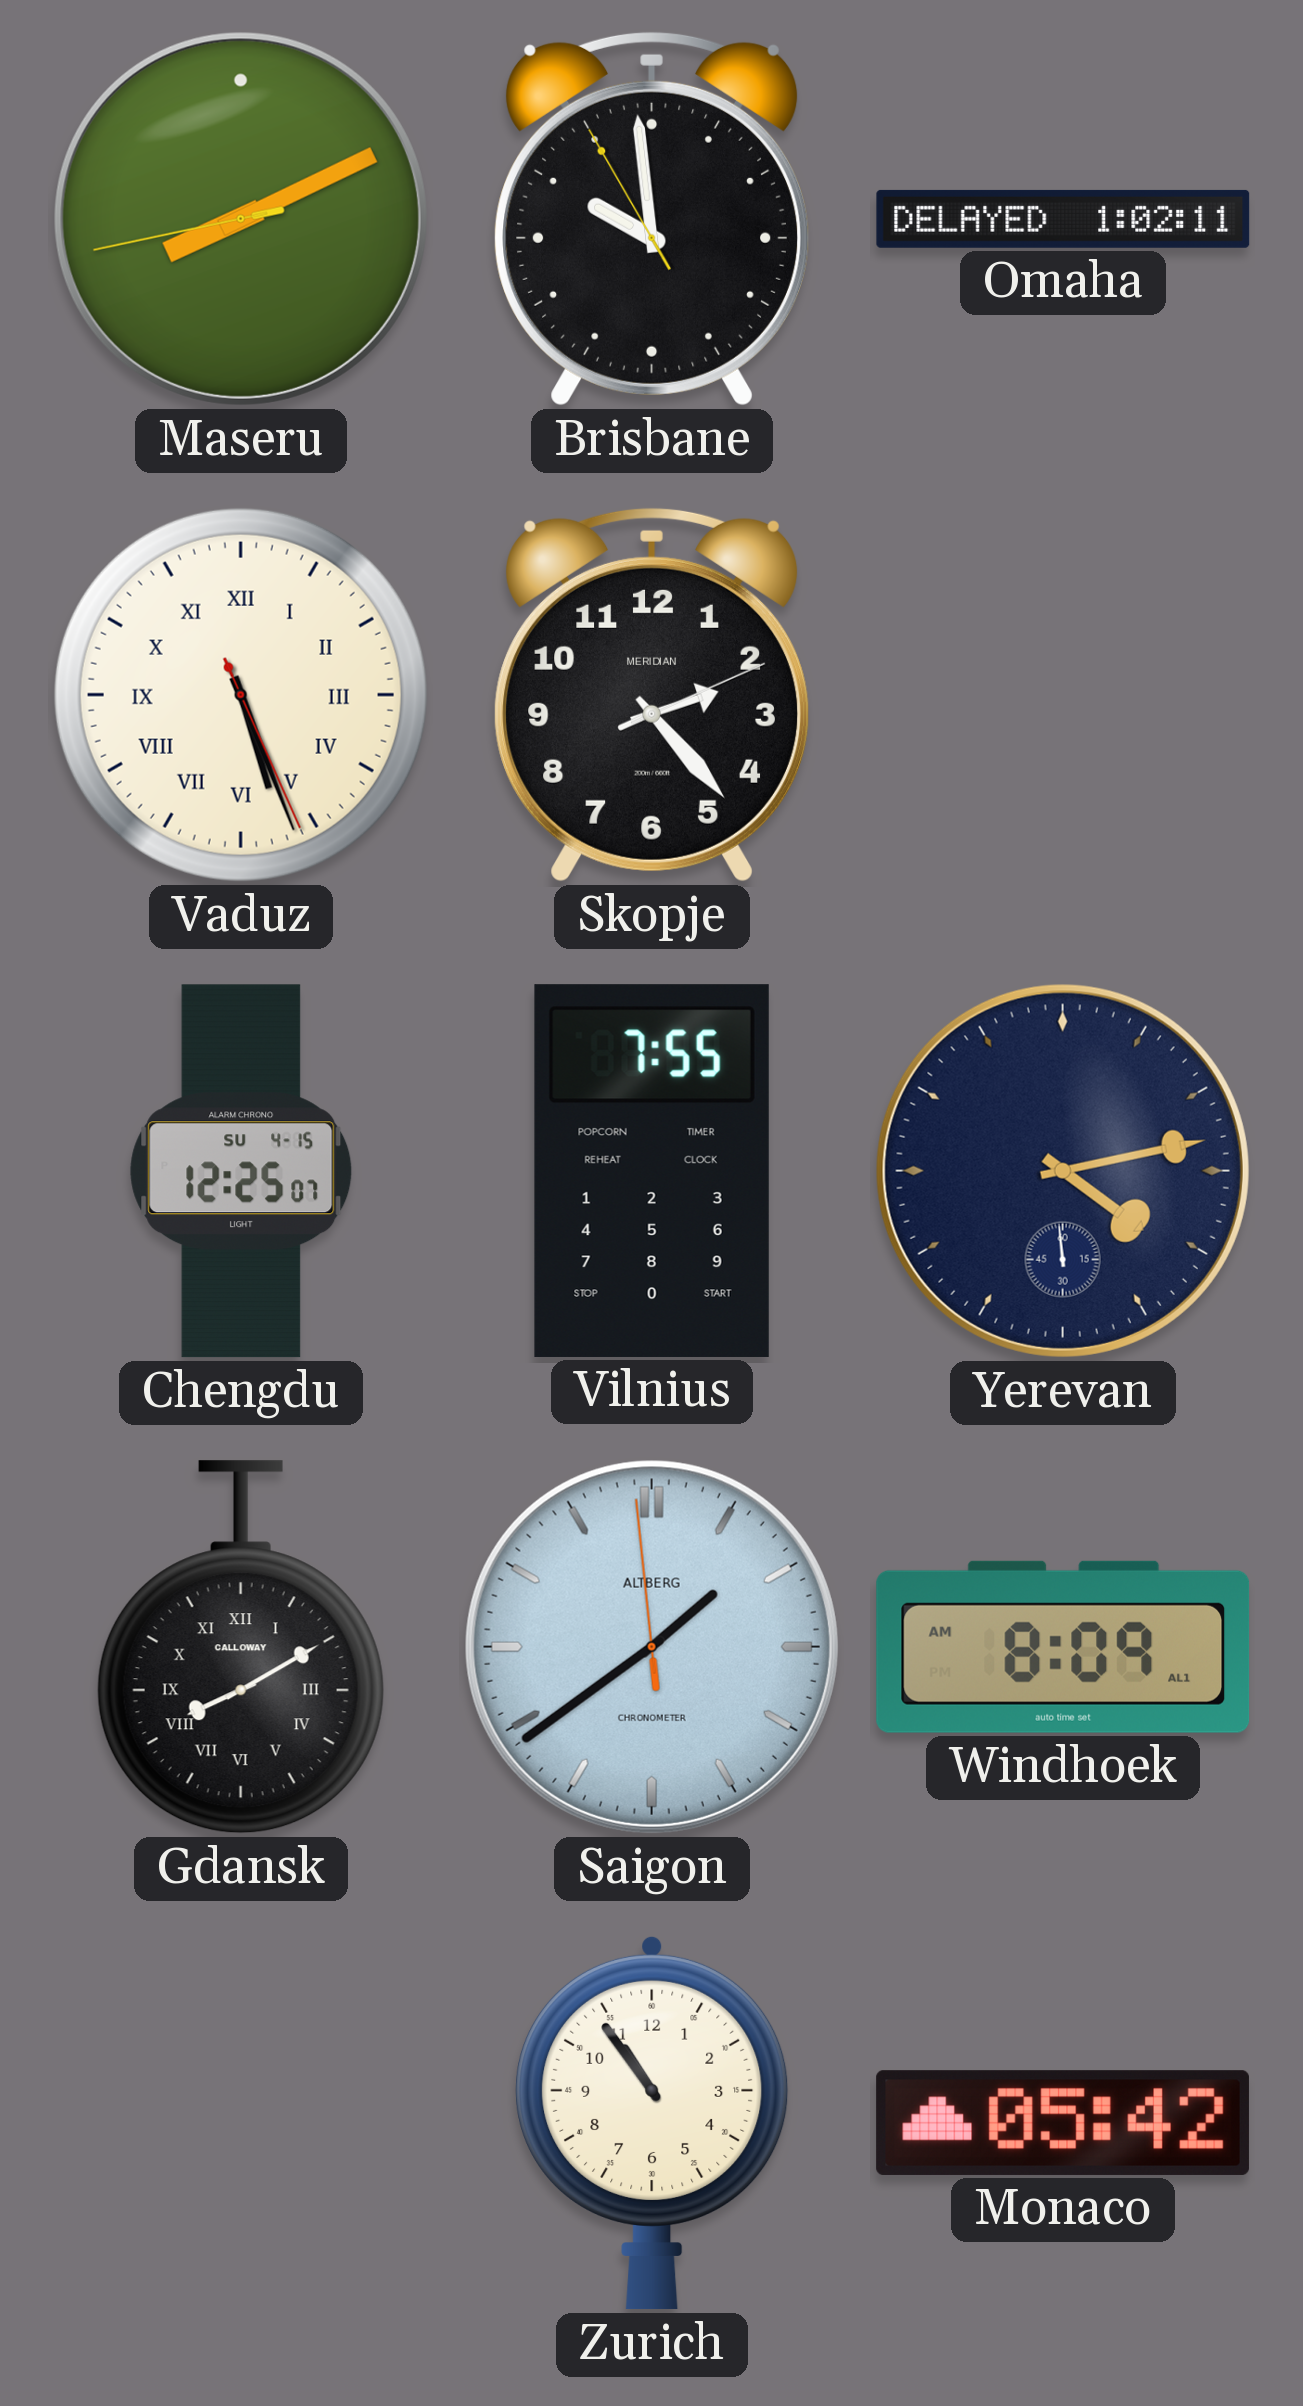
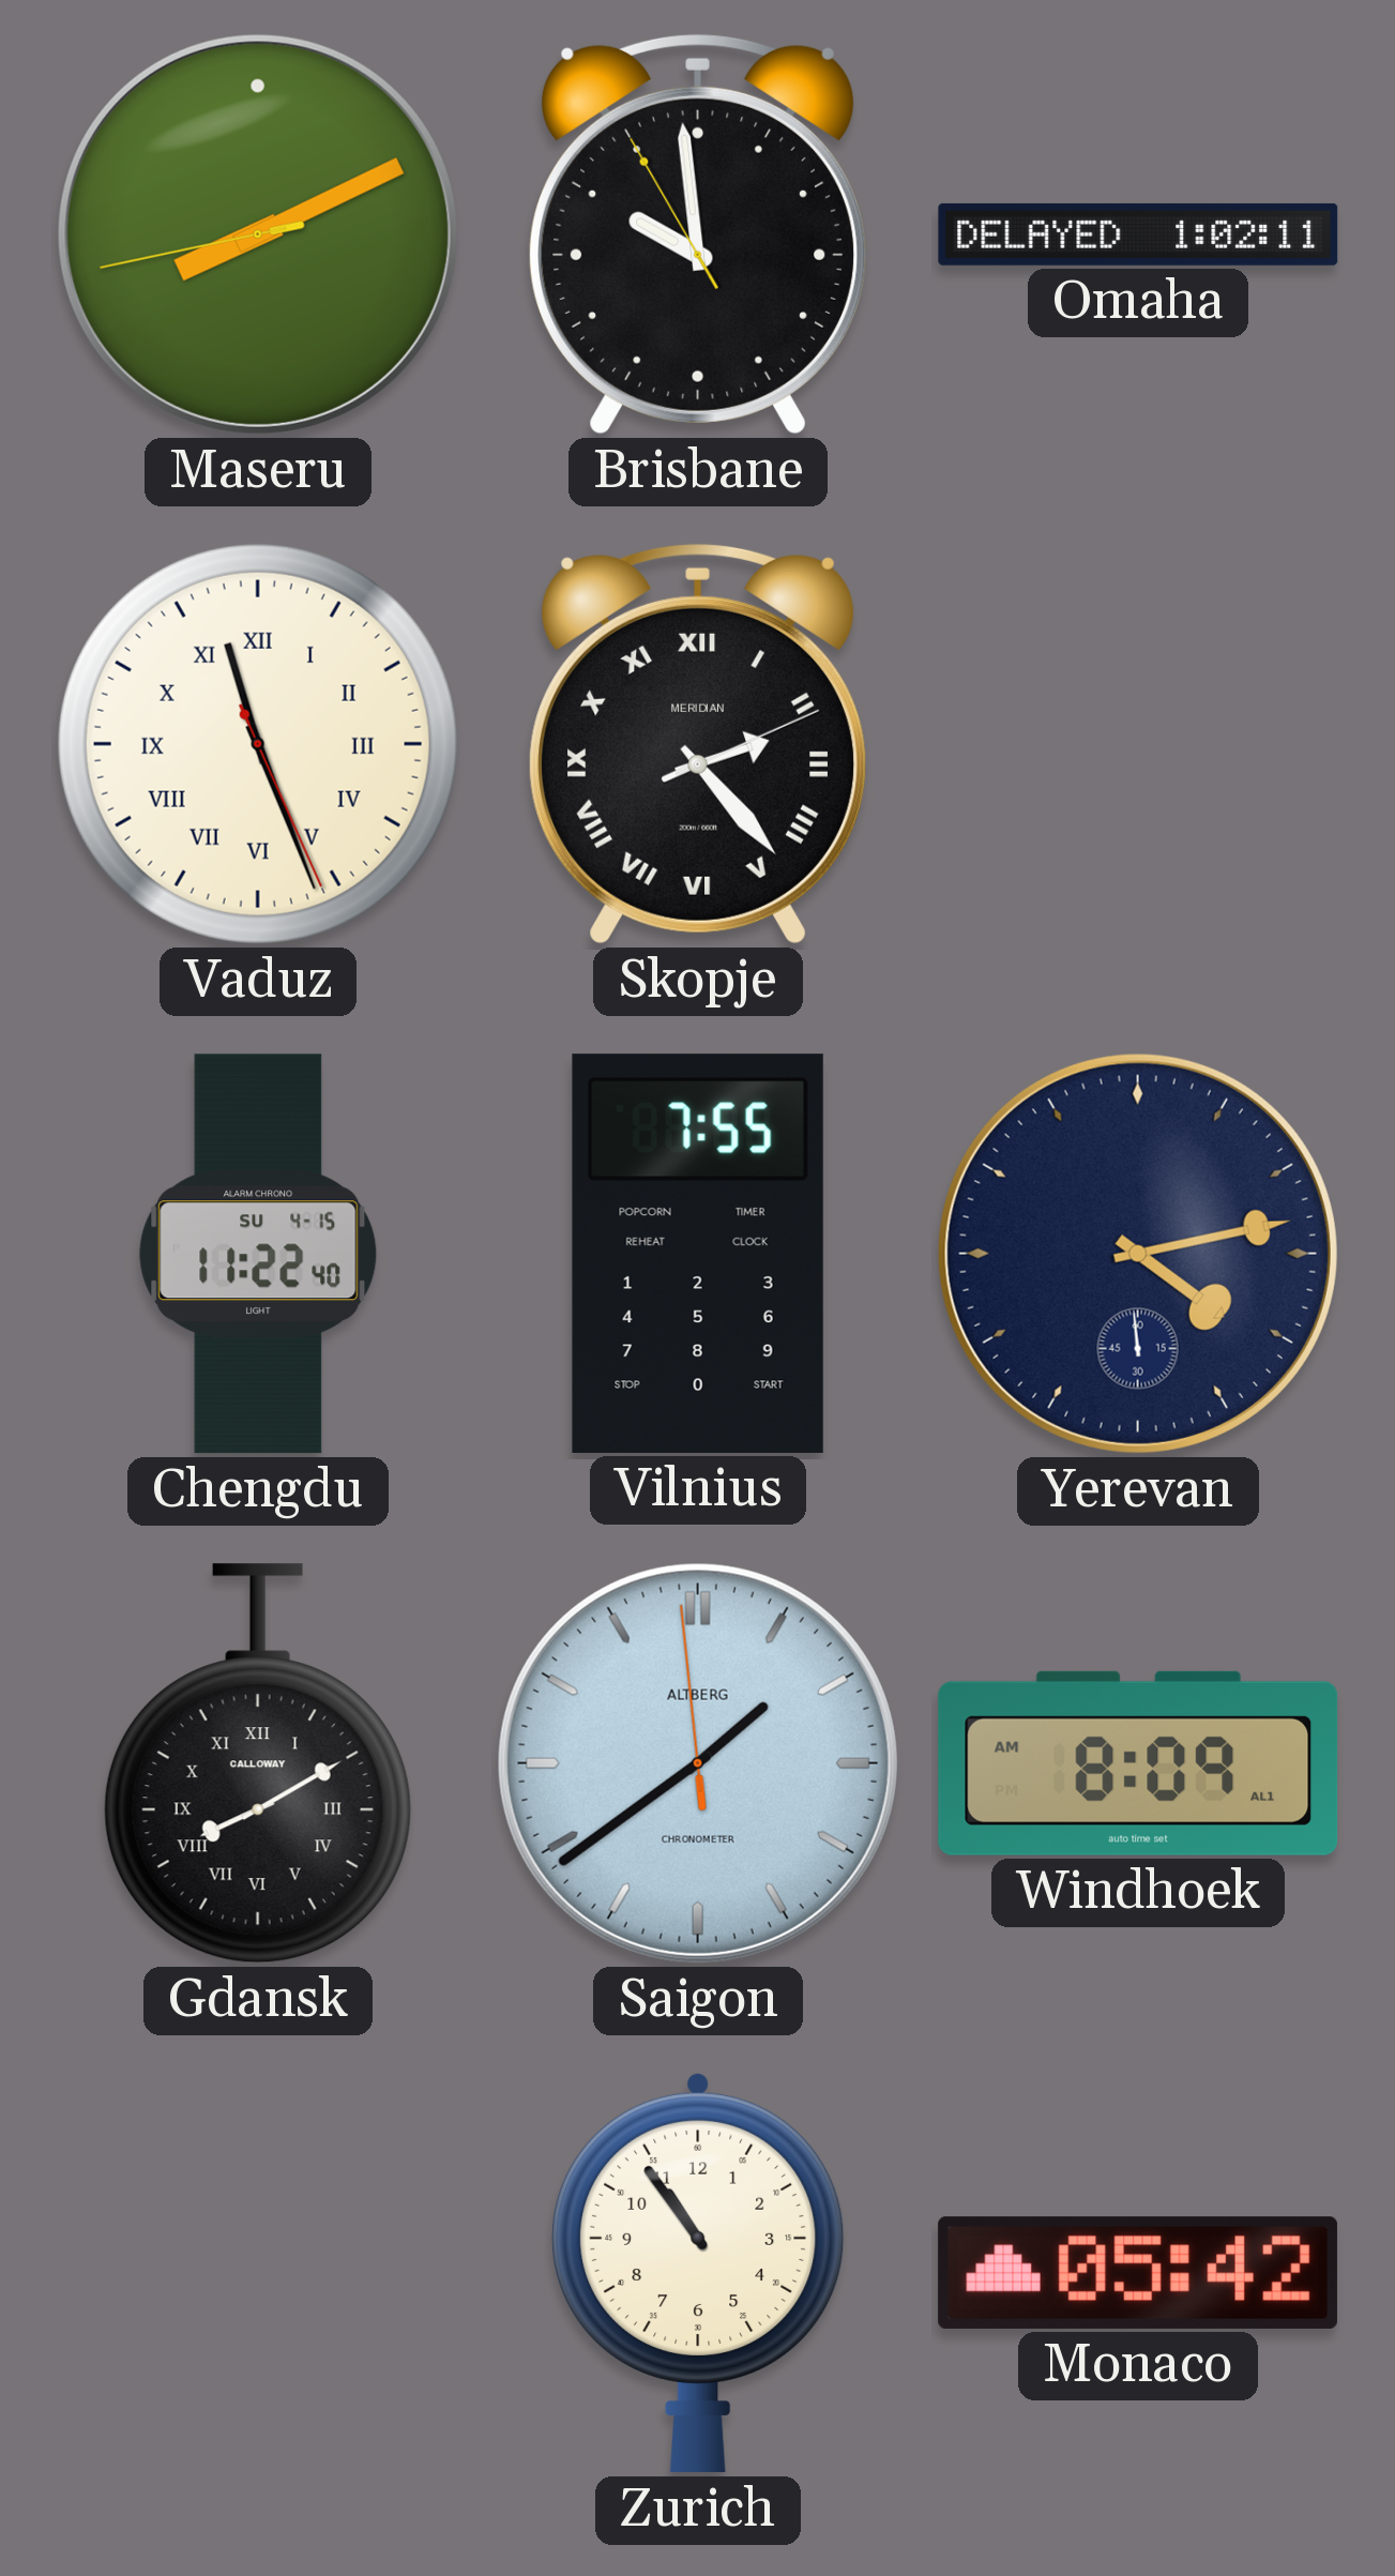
Vaduz: 5:26 -> 11:26
Skopje numerals: Arabic -> Roman
Chengdu: 12:25 -> 11:22
